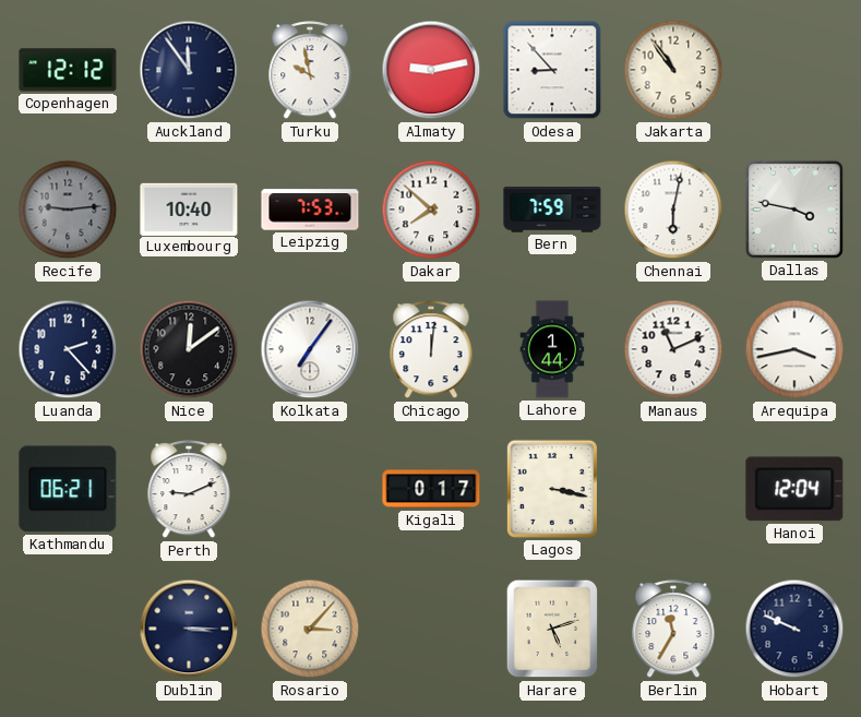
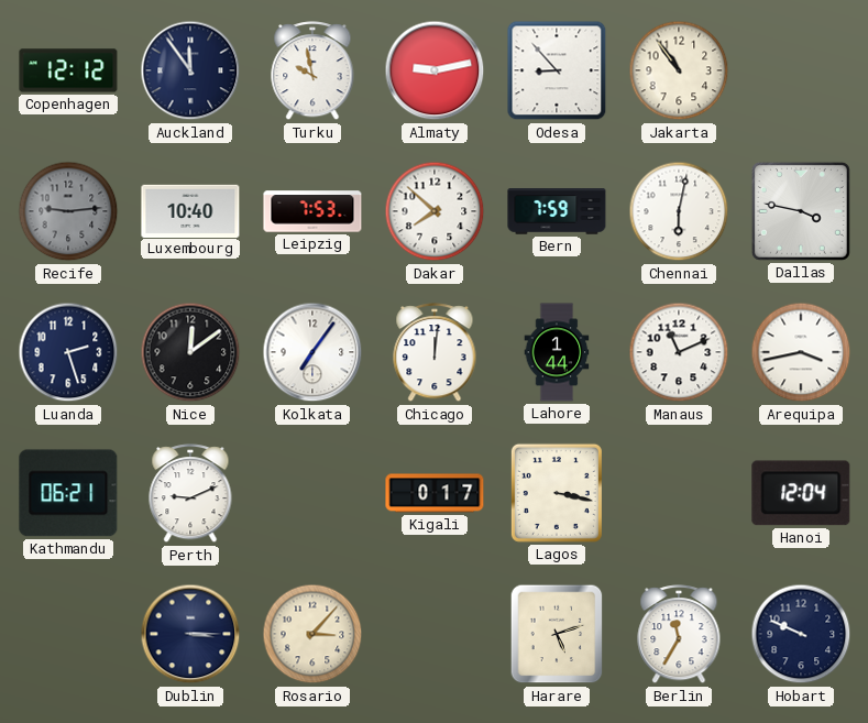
Luanda: 2:23 -> 2:27
